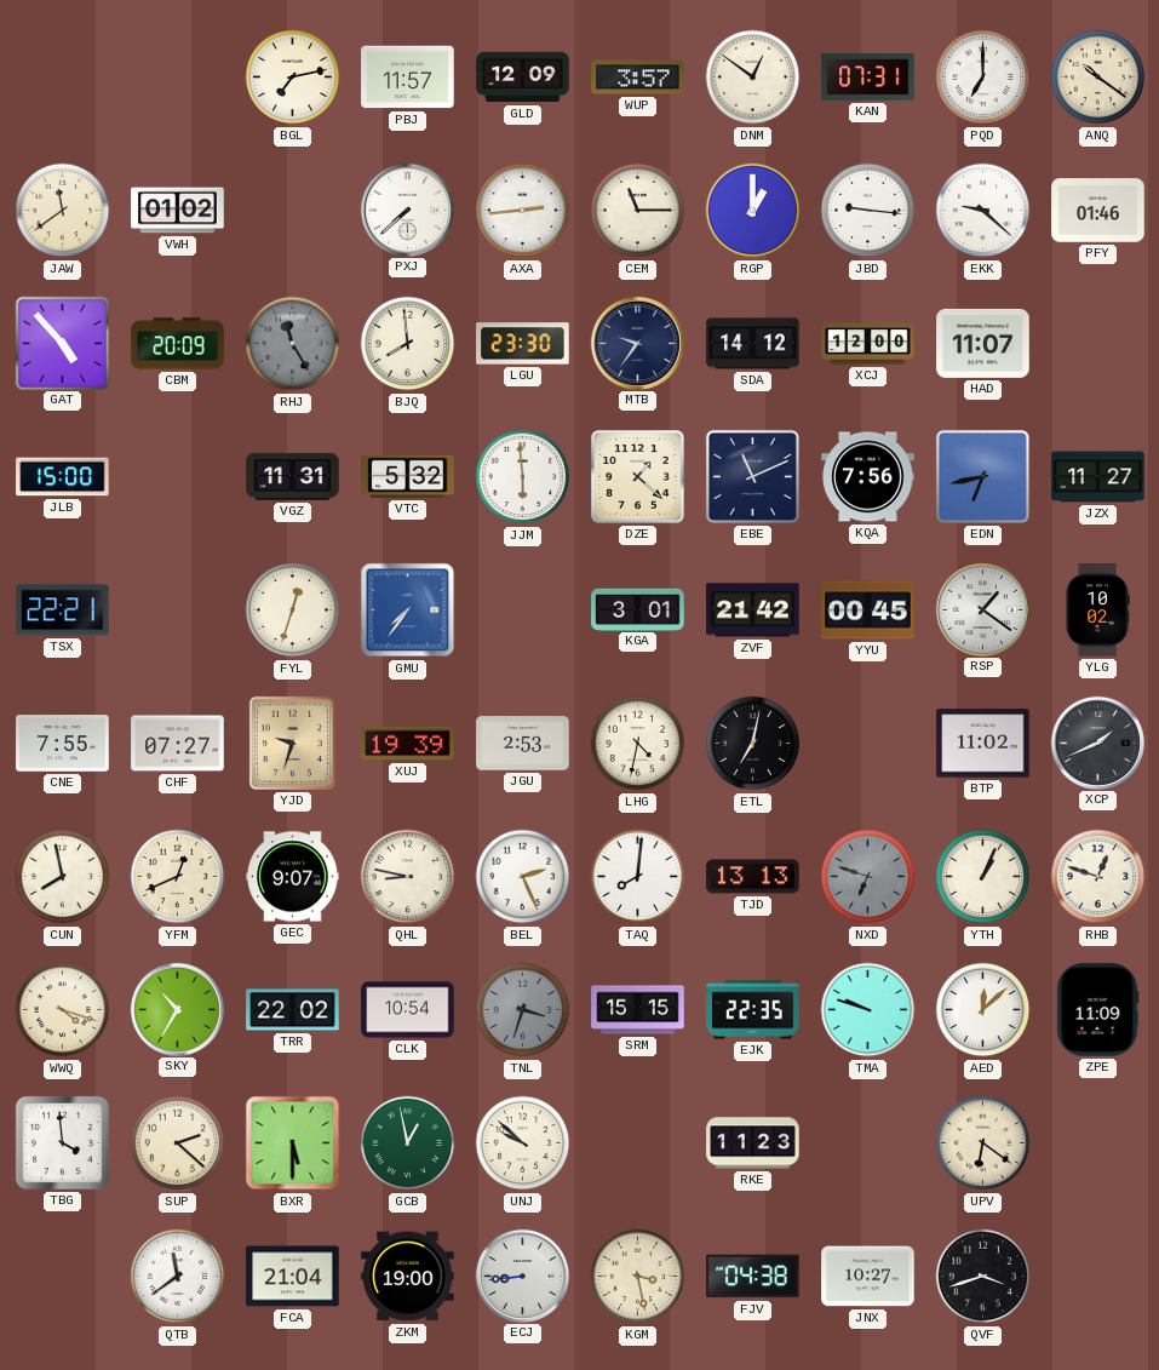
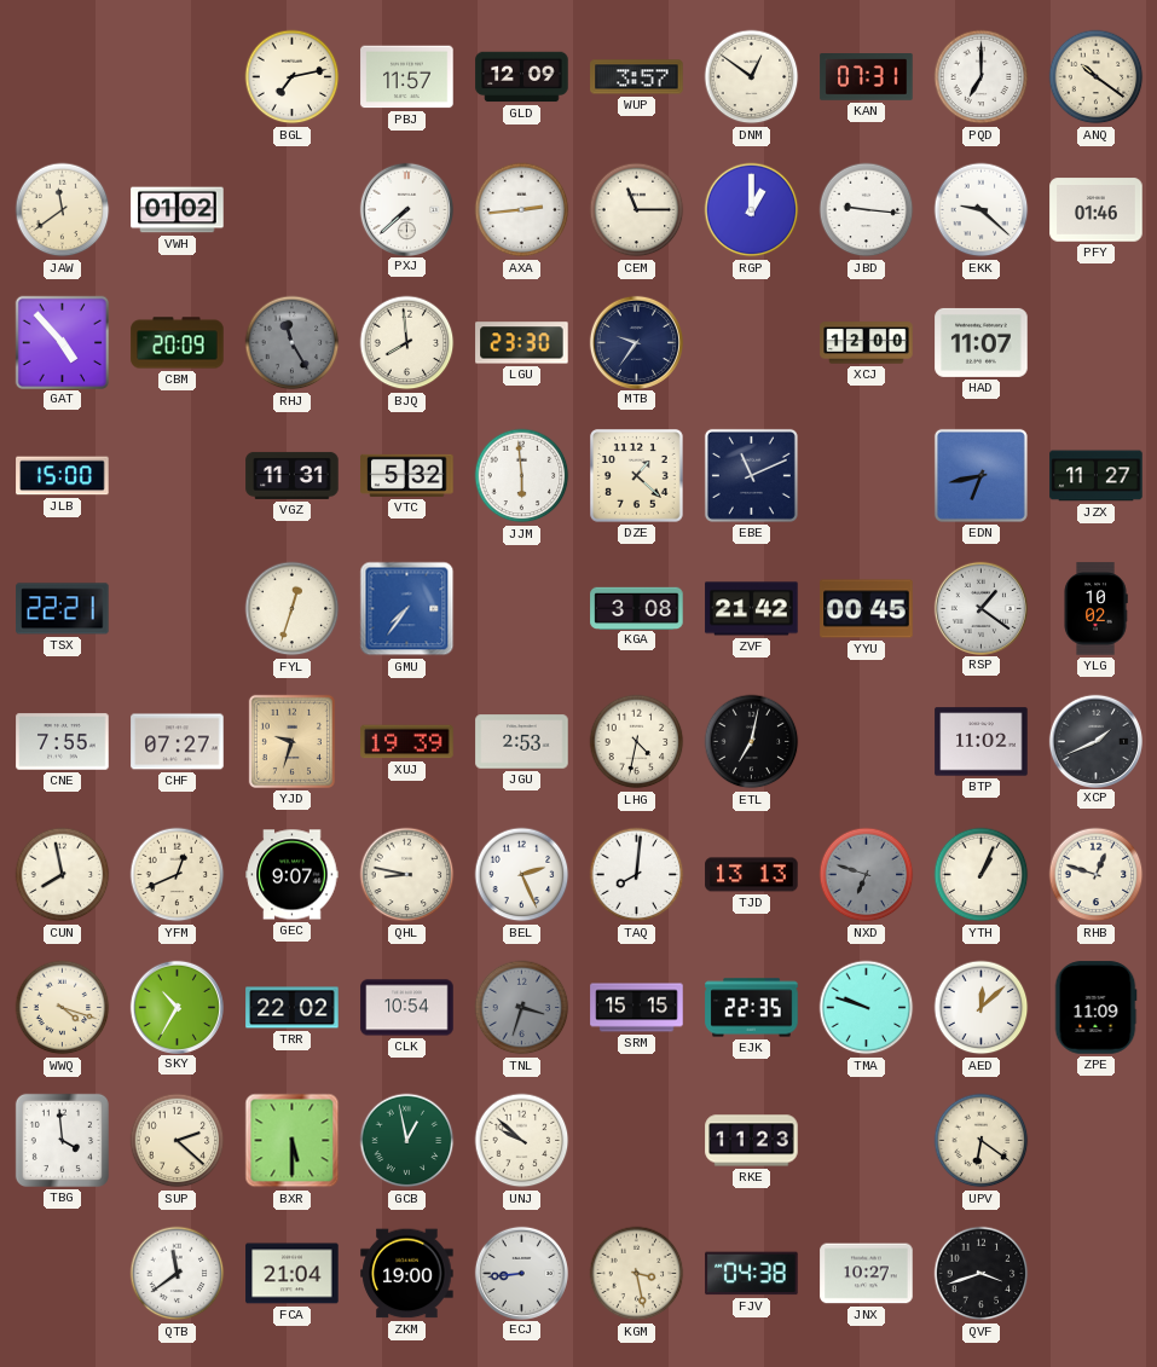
SDA: 14:12 -> none
KQA: 7:56 -> none
KGA: 3:01 -> 3:08
